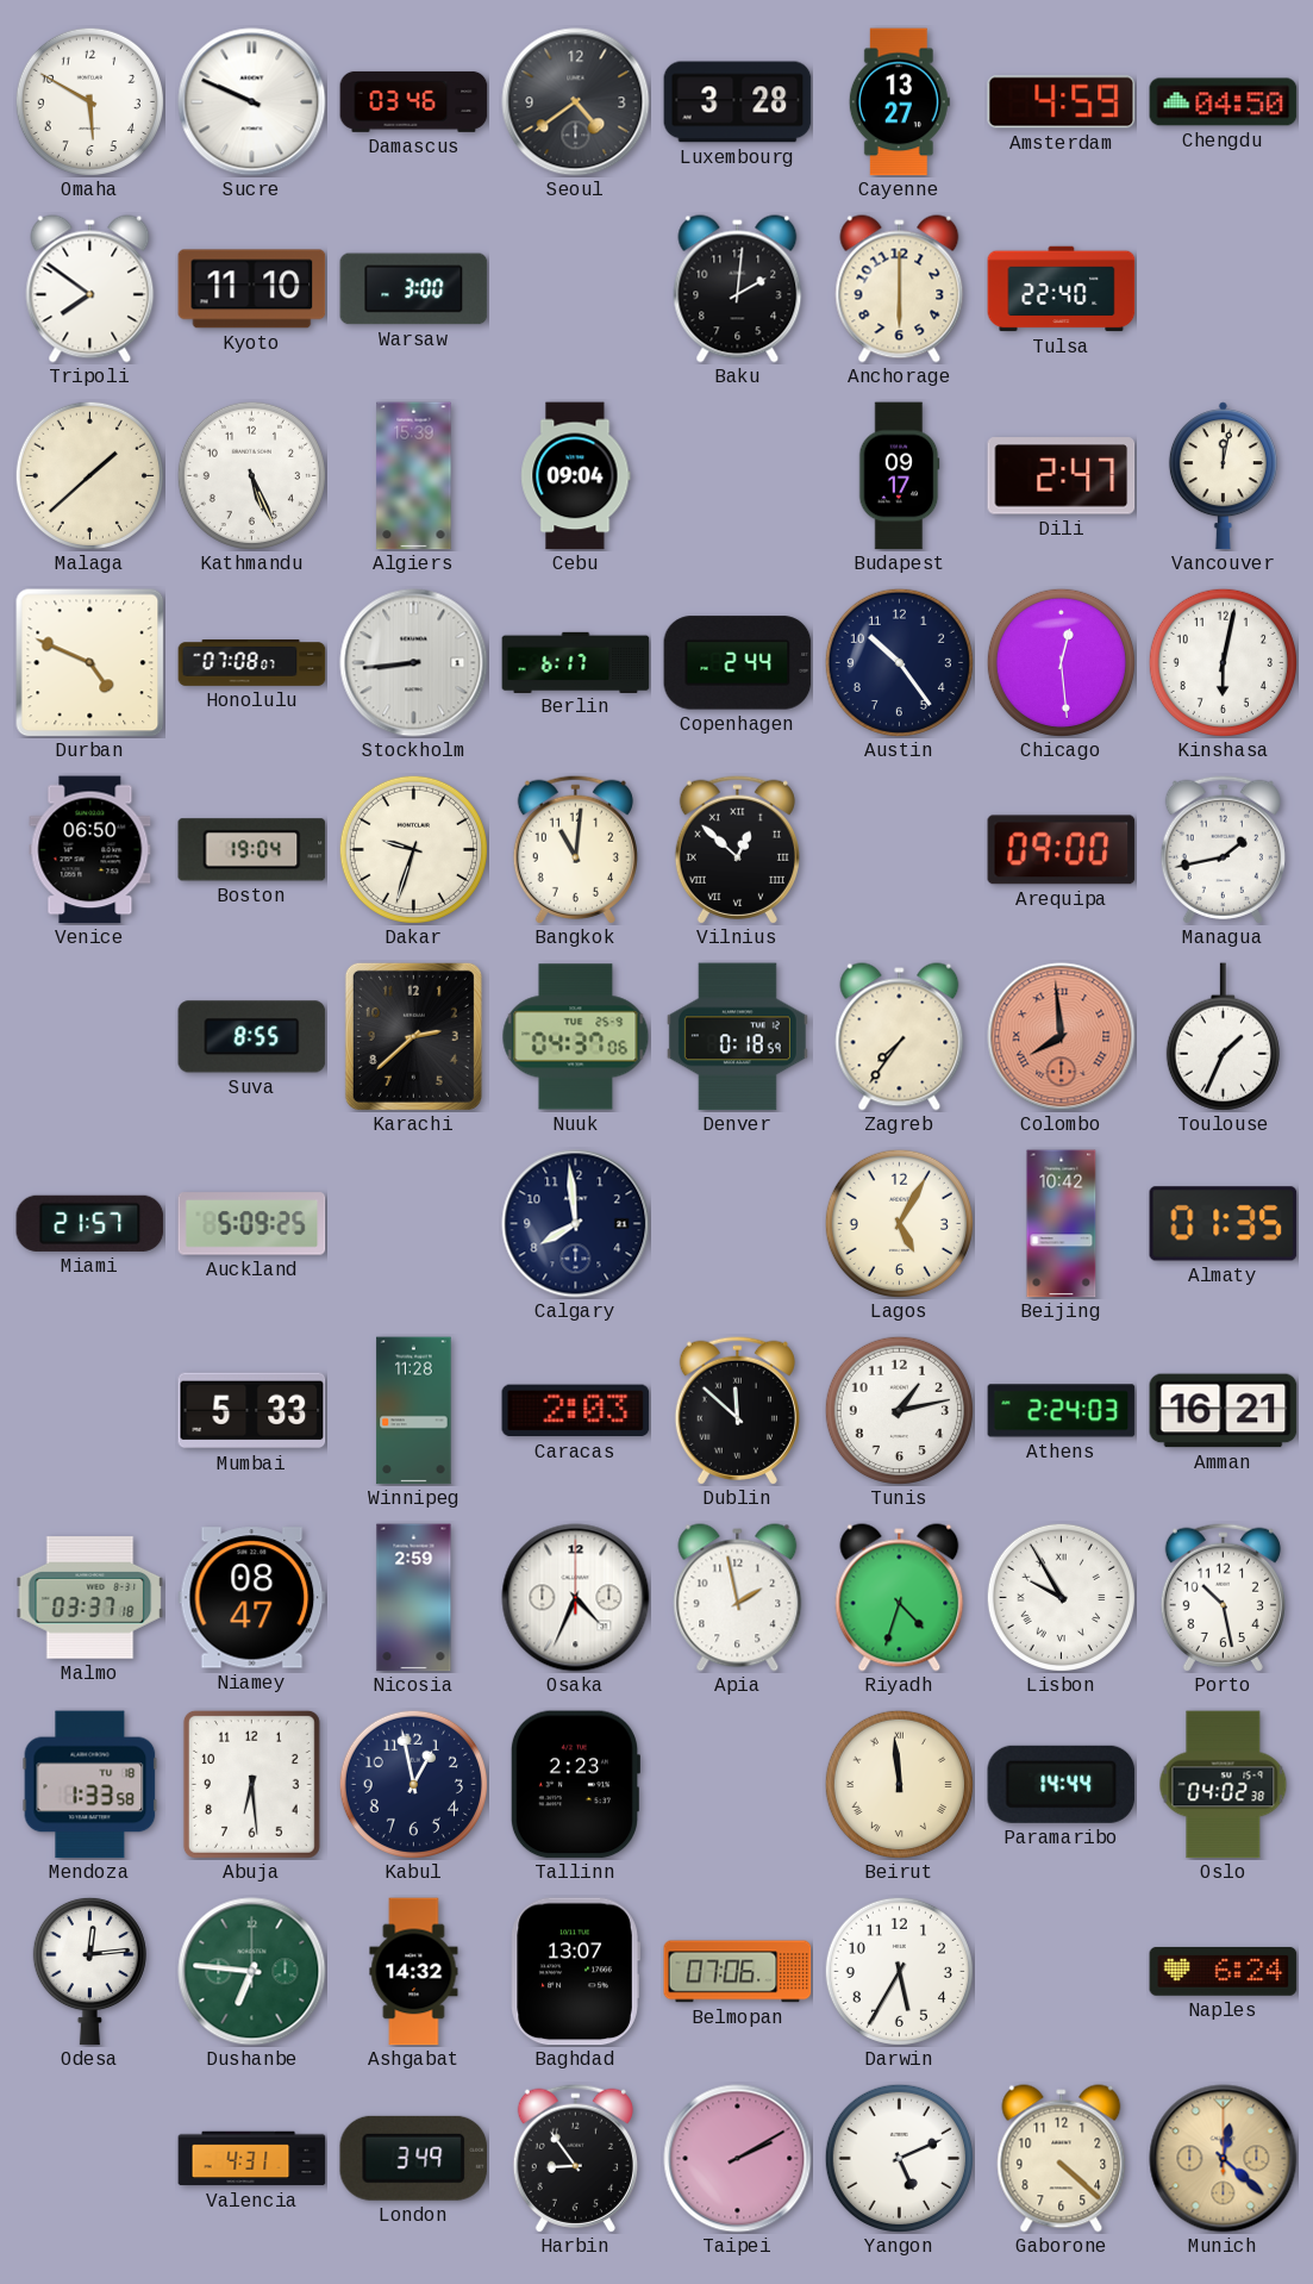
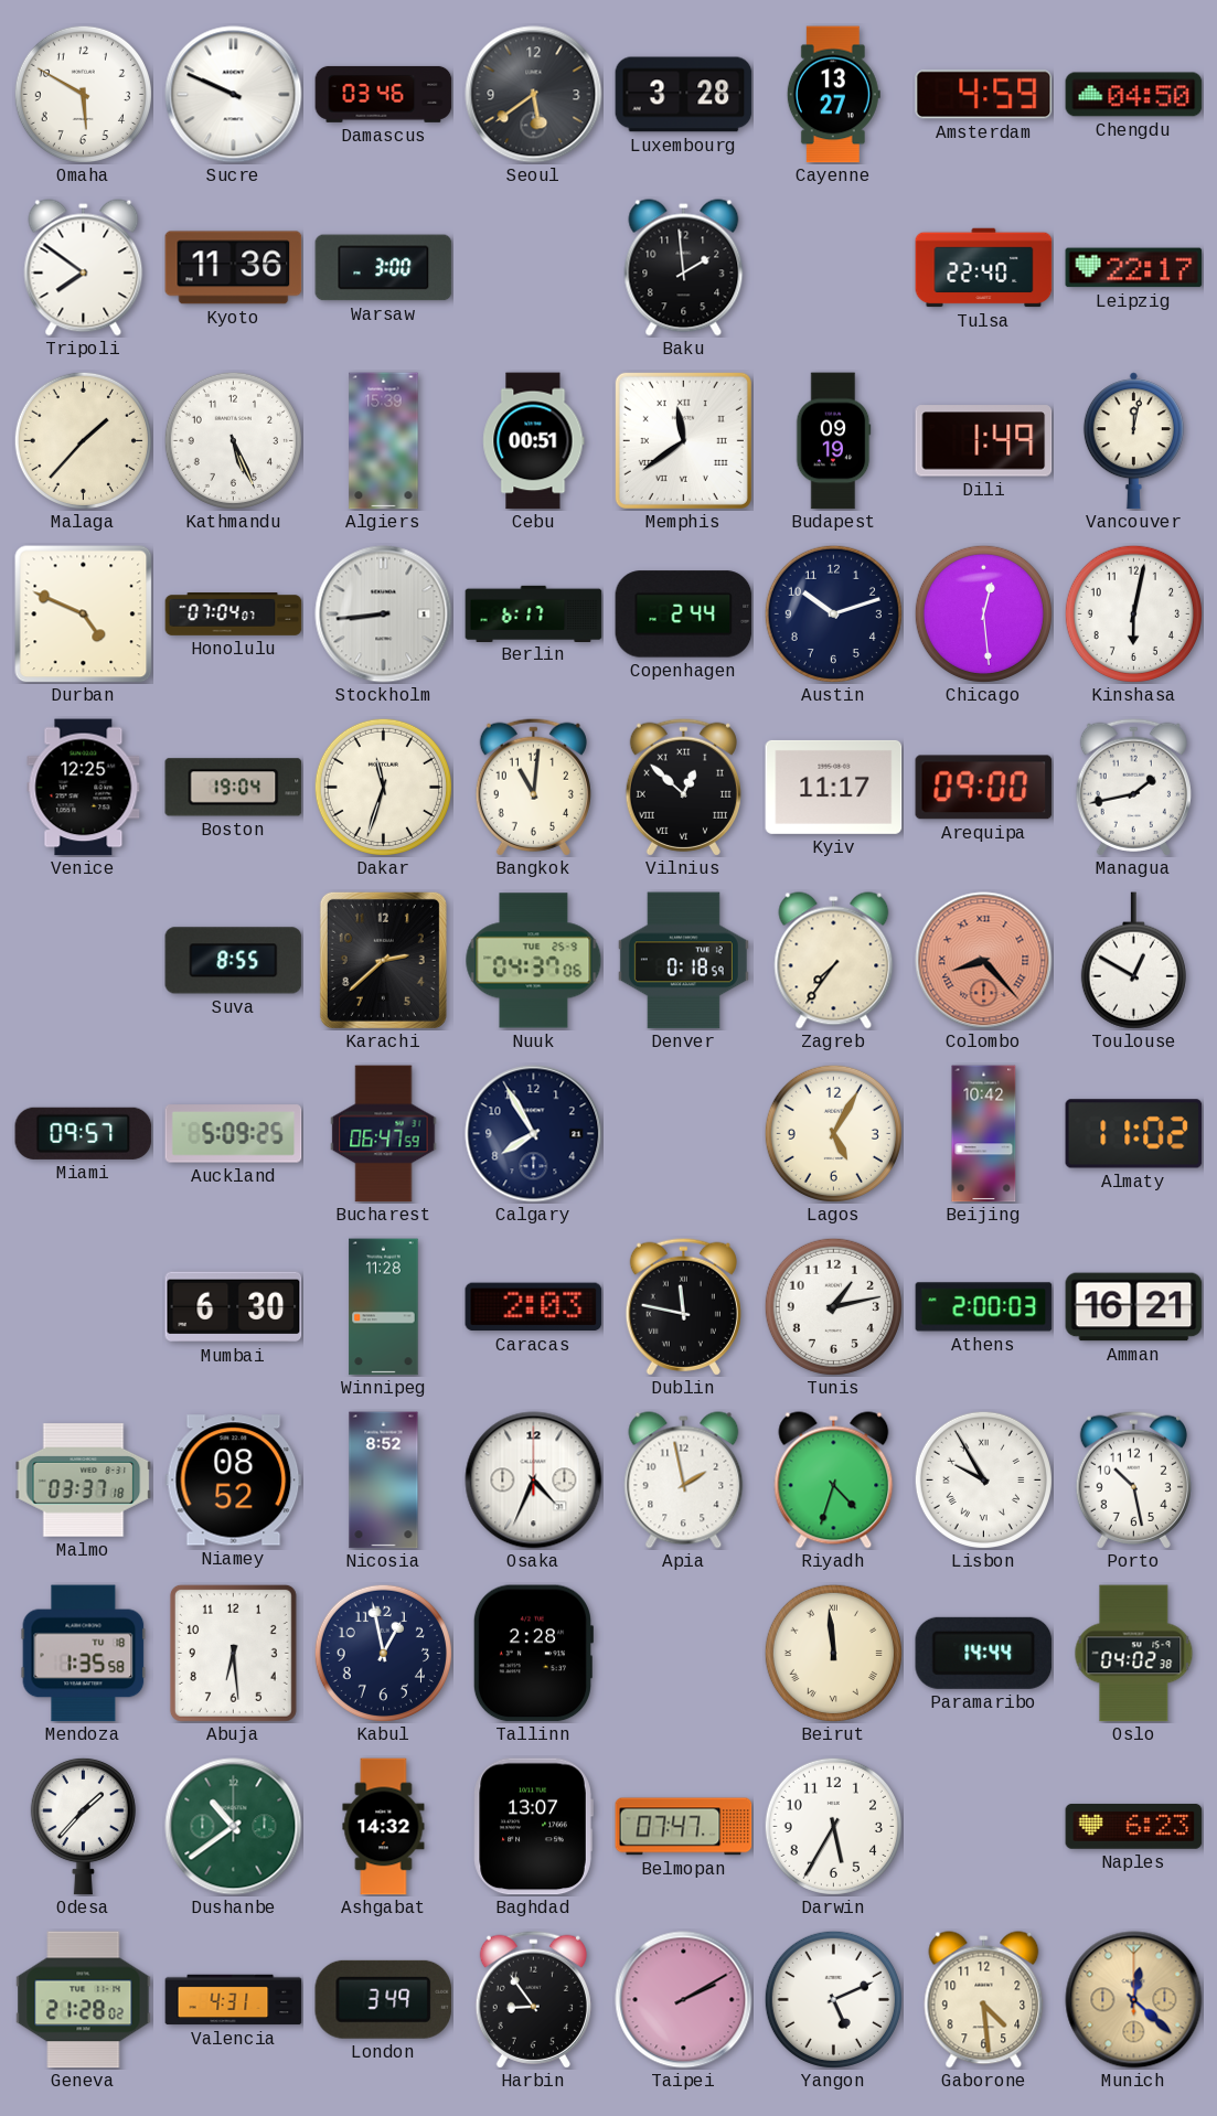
Seoul: 4:39 -> 5:39
Kyoto: 11:10 -> 11:36
Baku: 2:01 -> 1:59
Anchorage: 6:00 -> none
Leipzig: none -> 22:17
Malaga: 1:38 -> 1:37
Cebu: 09:04 -> 00:51
Memphis: none -> 11:39
Budapest: 09:17 -> 09:19
Dili: 2:47 -> 1:49
Honolulu: 07:08 -> 07:04
Austin: 10:24 -> 10:12
Venice: 06:50 -> 12:25
Dakar: 9:33 -> 11:33
Kyiv: none -> 11:17
Colombo: 7:59 -> 8:23
Toulouse: 1:34 -> 12:50
Miami: 21:57 -> 09:57
Bucharest: none -> 06:47
Calgary: 7:59 -> 7:55
Almaty: 01:35 -> 11:02
Mumbai: 5:33 -> 6:30
Dublin: 11:52 -> 11:47
Athens: 2:24 -> 2:00
Niamey: 08:47 -> 08:52
Nicosia: 2:59 -> 8:52
Mendoza: 1:33 -> 1:35
Tallinn: 2:23 -> 2:28
Odesa: 12:14 -> 1:37
Dushanbe: 6:46 -> 10:39
Belmopan: 07:06 -> 07:47
Naples: 6:24 -> 6:23
Geneva: none -> 21:28
Gaborone: 4:22 -> 4:29
